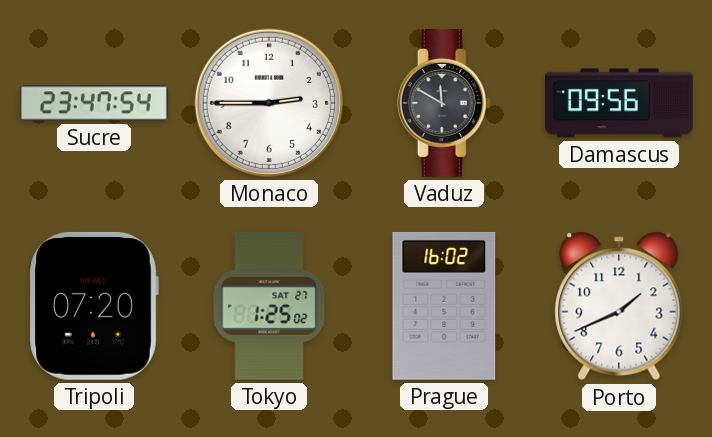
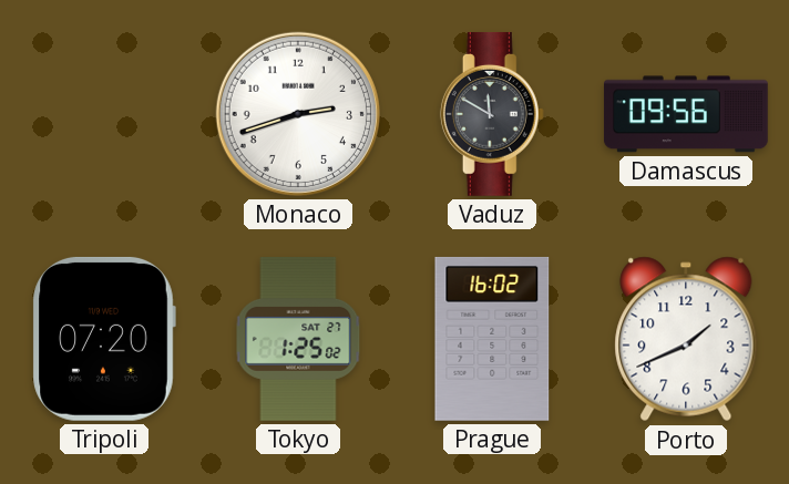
Sucre: 23:47 -> none
Monaco: 2:45 -> 2:42
